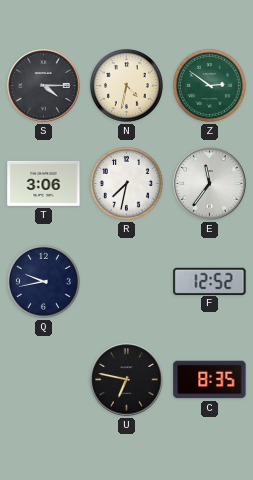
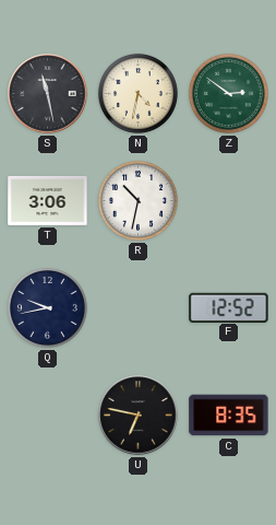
S: 4:15 -> 11:28
R: 7:32 -> 10:32
E: 11:36 -> none
